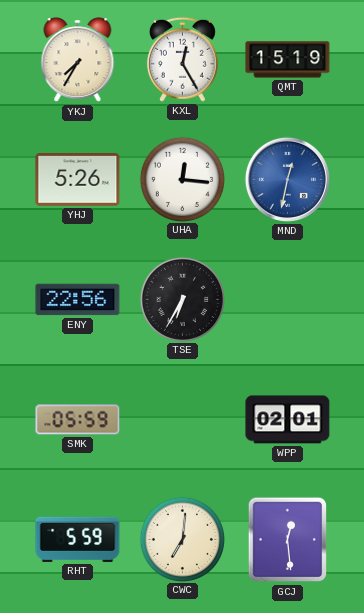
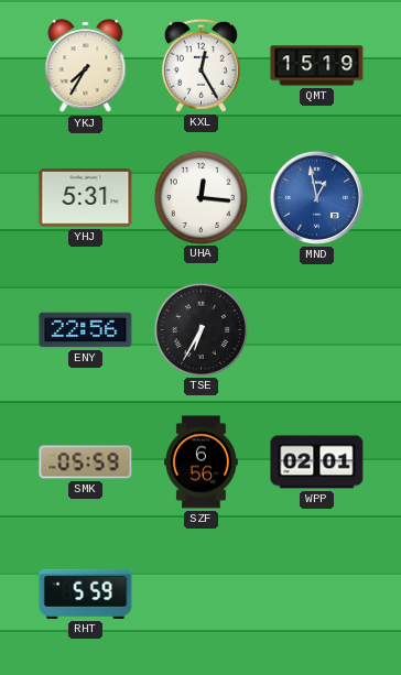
YHJ: 5:26 -> 5:31
MND: 12:32 -> 12:58
SZF: none -> 6:56
CWC: 7:01 -> none
GCJ: 12:29 -> none
